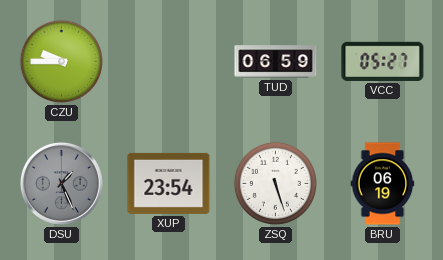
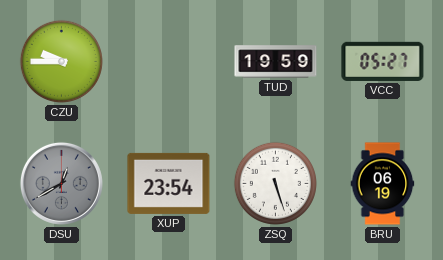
TUD: 06:59 -> 19:59
DSU: 1:26 -> 12:40
